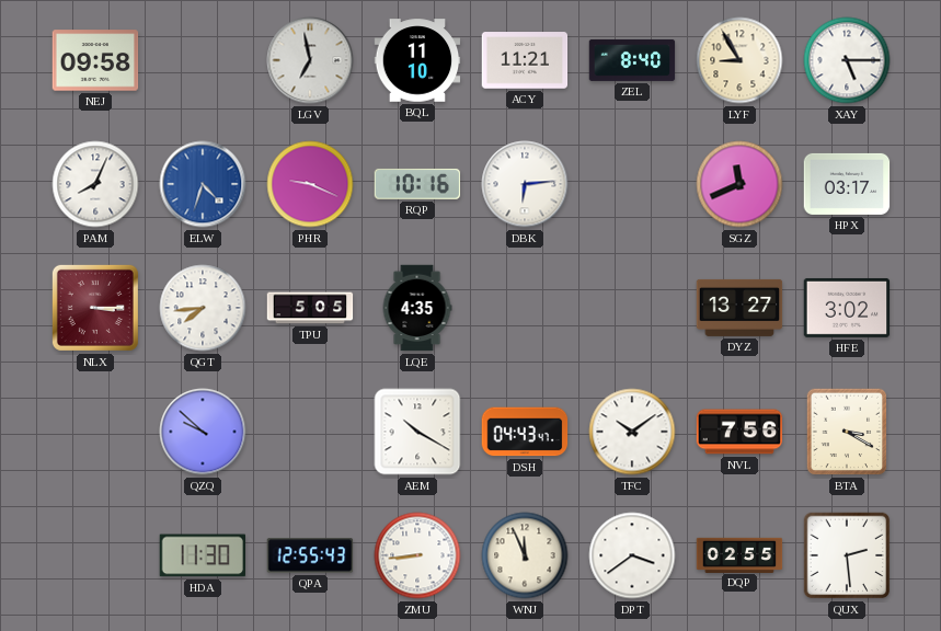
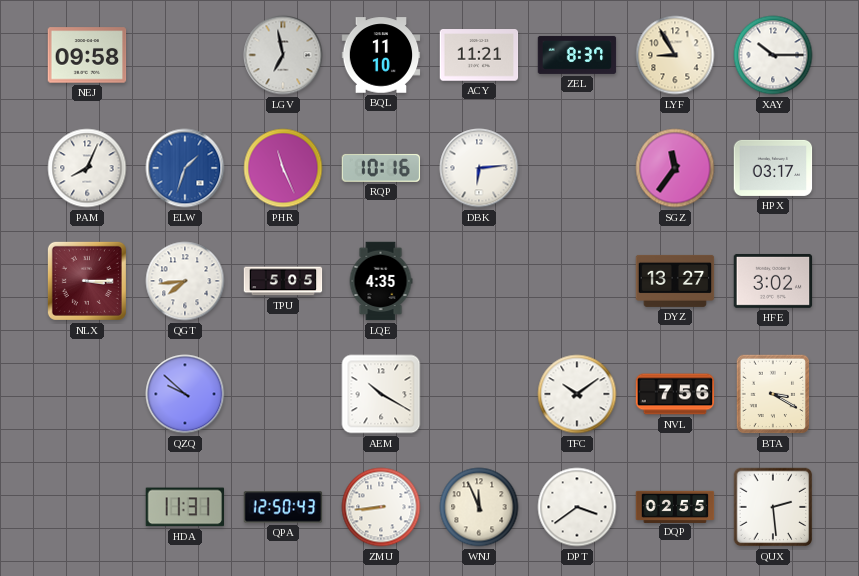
ZEL: 8:40 -> 8:37
XAY: 5:15 -> 10:15
ELW: 4:33 -> 1:33
PHR: 9:19 -> 11:26
SGZ: 11:41 -> 11:36
DSH: 04:43 -> none
HDA: 11:30 -> 11:31
QPA: 12:55 -> 12:50
